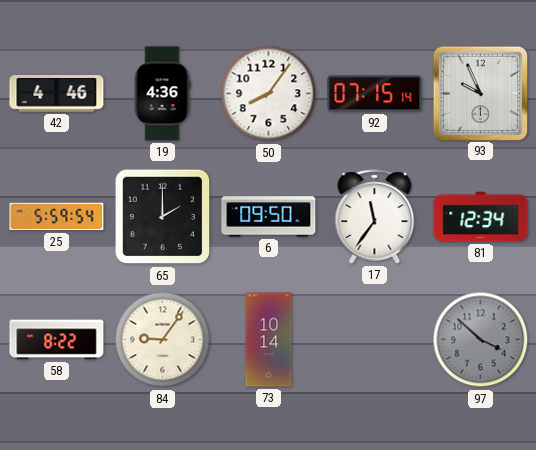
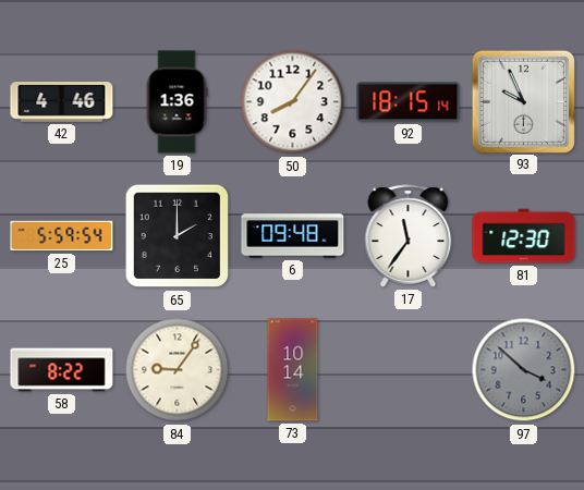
19: 4:36 -> 1:36
92: 07:15 -> 18:15
6: 09:50 -> 09:48
81: 12:34 -> 12:30
